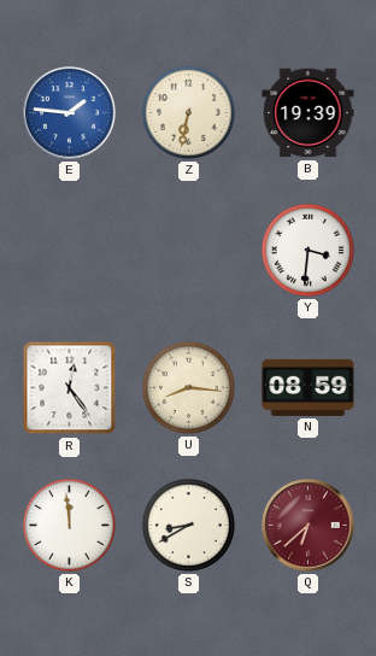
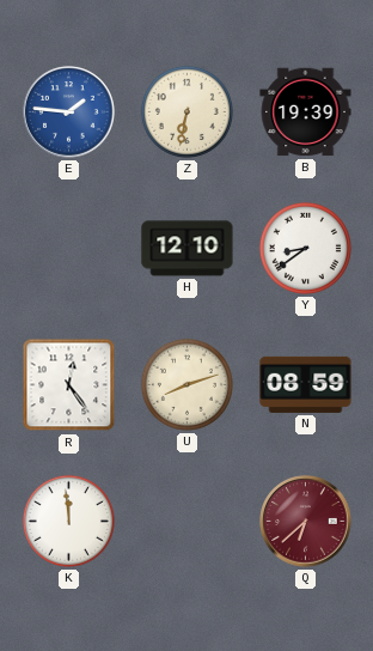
H: none -> 12:10
Y: 3:31 -> 8:39
U: 8:16 -> 8:12
S: 8:40 -> none
